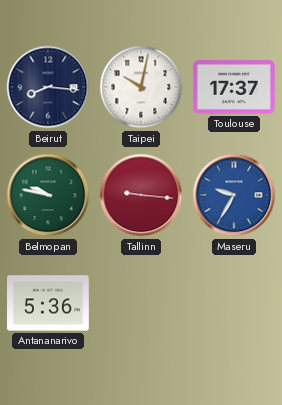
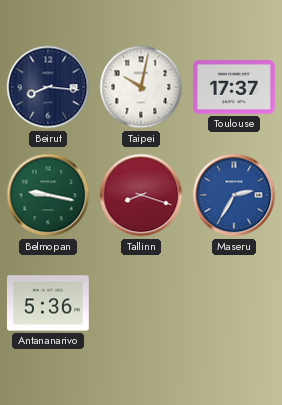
Belmopan: 9:47 -> 9:17
Tallinn: 9:16 -> 8:18
Maseru: 9:35 -> 2:35
